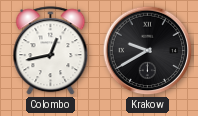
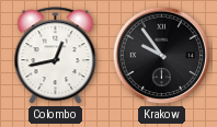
Krakow: 9:40 -> 9:54
